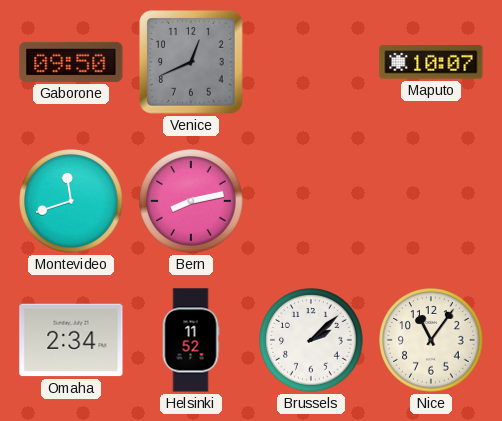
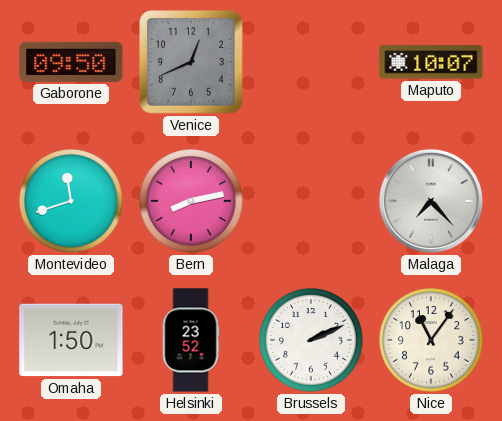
Malaga: none -> 7:23
Omaha: 2:34 -> 1:50
Helsinki: 11:52 -> 23:52
Brussels: 2:08 -> 2:11
